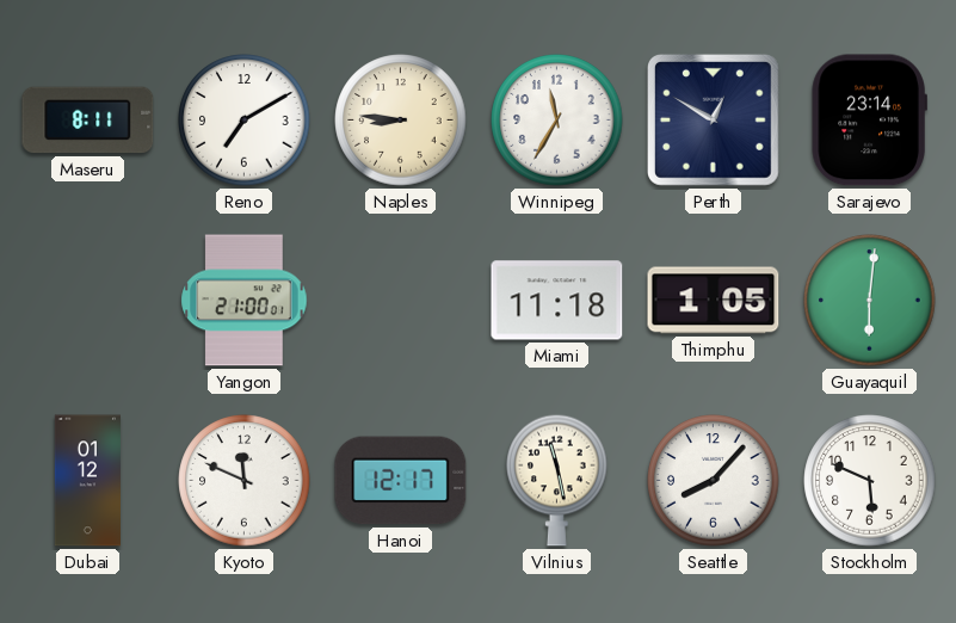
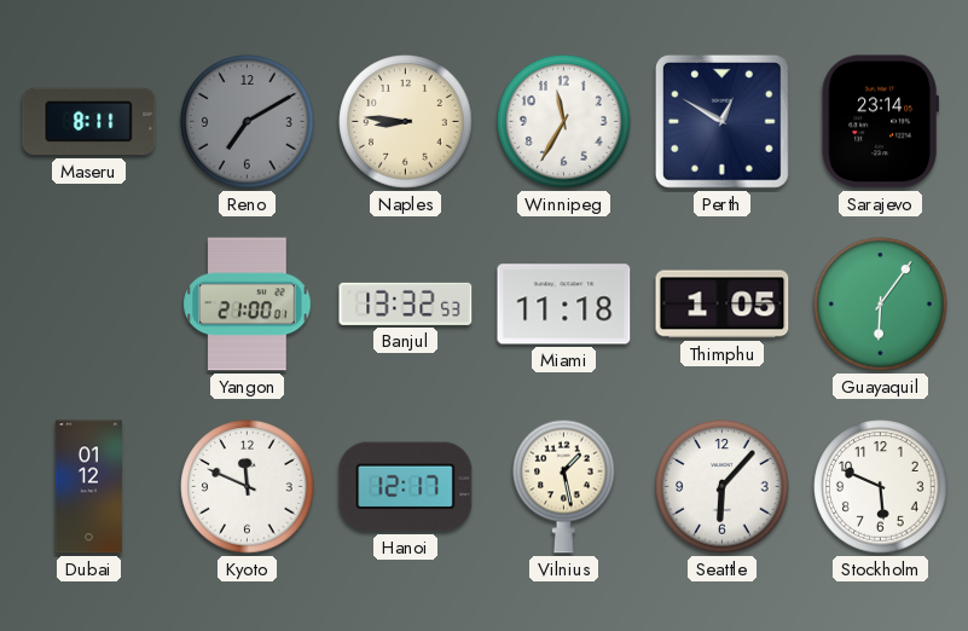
Reno dial: white -> grey
Banjul: none -> 13:32
Guayaquil: 6:01 -> 6:06
Vilnius: 11:28 -> 1:28
Seattle: 8:07 -> 6:07
